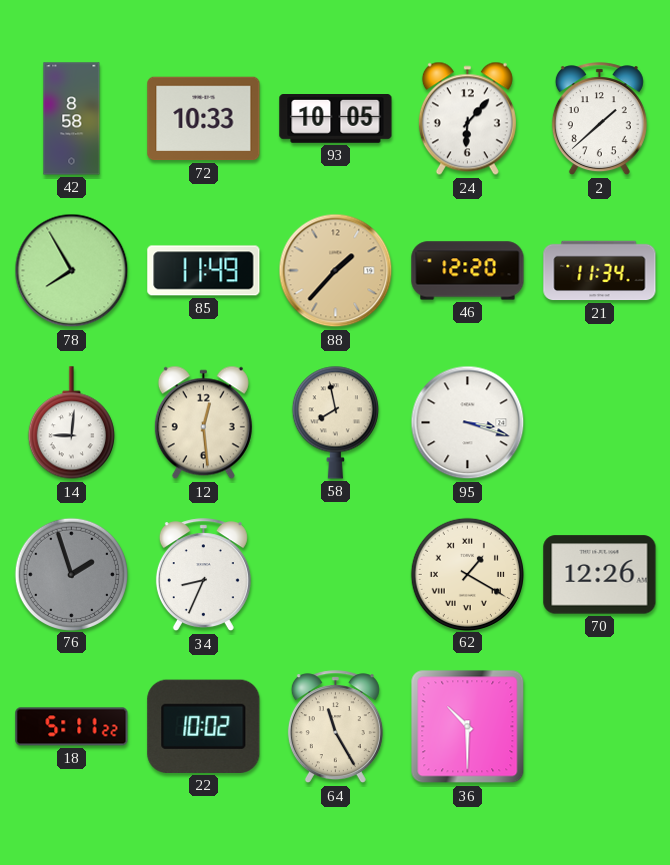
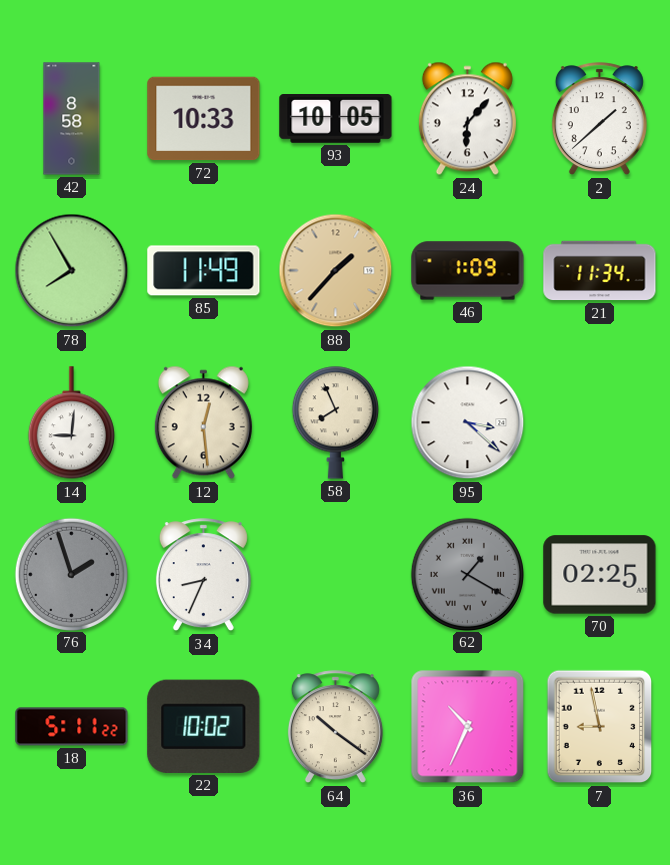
46: 12:20 -> 1:09
58: 7:58 -> 7:56
95: 3:18 -> 3:22
62 dial: cream -> grey
70: 12:26 -> 02:25
64: 11:25 -> 10:21
36: 10:30 -> 10:34
7: none -> 8:58
